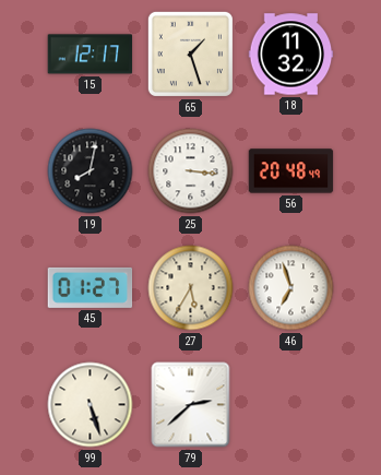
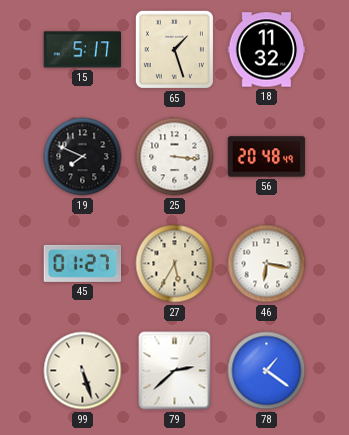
15: 12:17 -> 5:17
19: 8:02 -> 7:49
46: 6:57 -> 6:17
78: none -> 1:21
